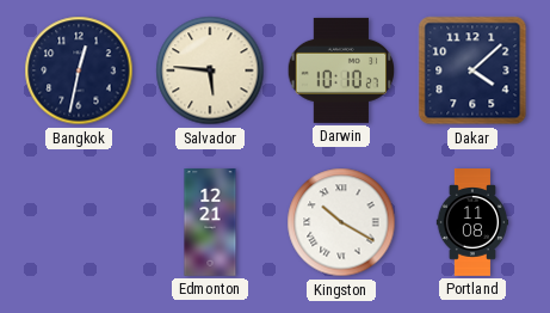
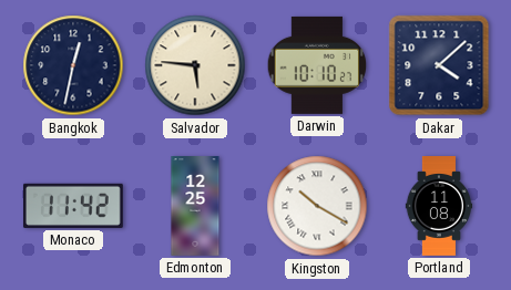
Monaco: none -> 11:42
Edmonton: 12:21 -> 12:25
